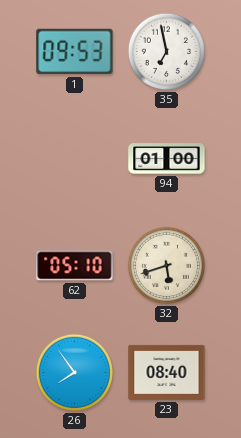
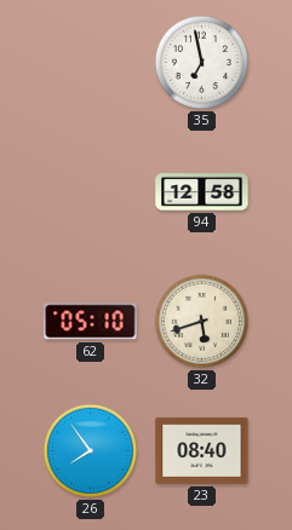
1: 09:53 -> none
94: 01:00 -> 12:58
